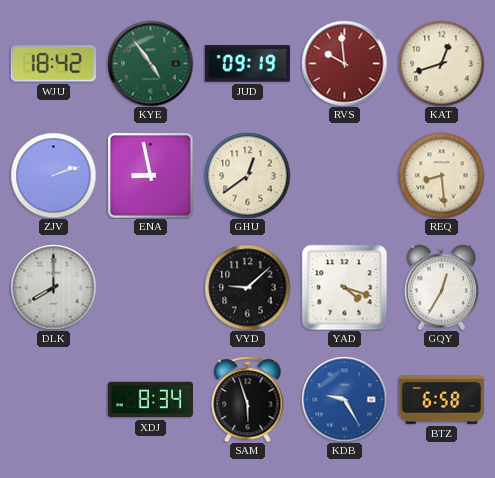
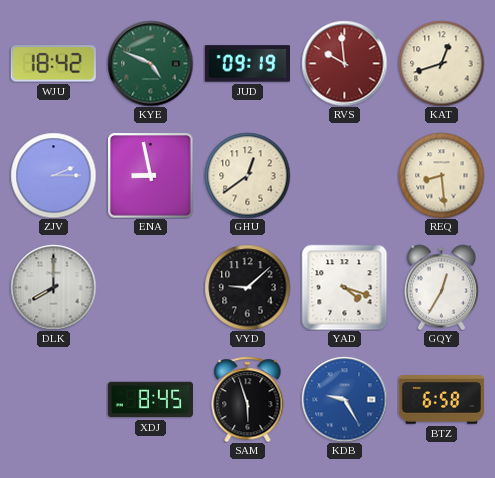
KYE: 4:54 -> 4:49
ZJV: 2:12 -> 2:15
XDJ: 8:34 -> 8:45
